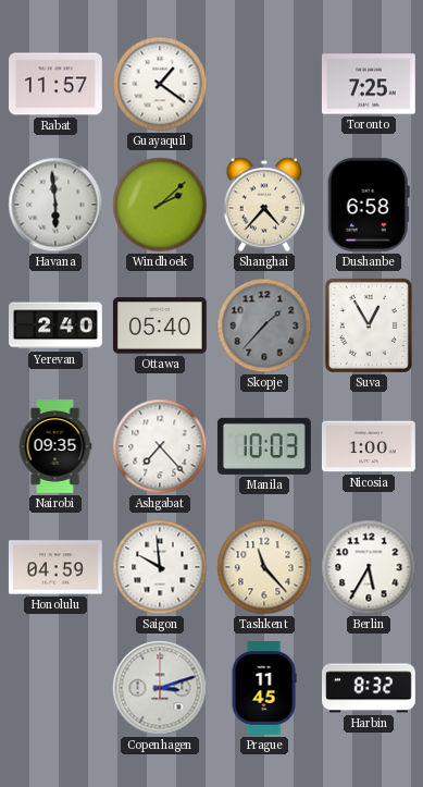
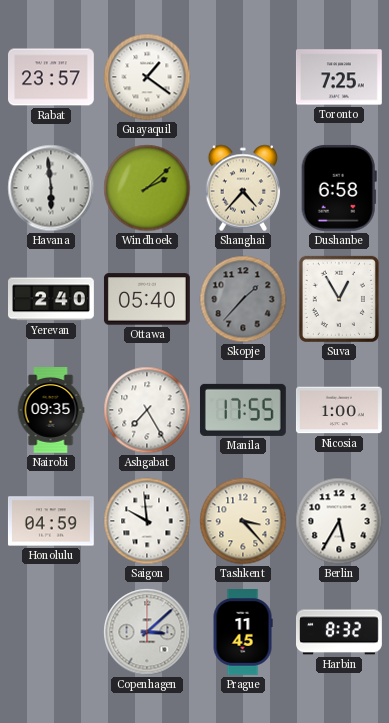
Rabat: 11:57 -> 23:57
Ashgabat: 7:23 -> 7:25
Manila: 10:03 -> 17:55
Tashkent: 11:23 -> 3:23
Copenhagen: 3:12 -> 3:08
